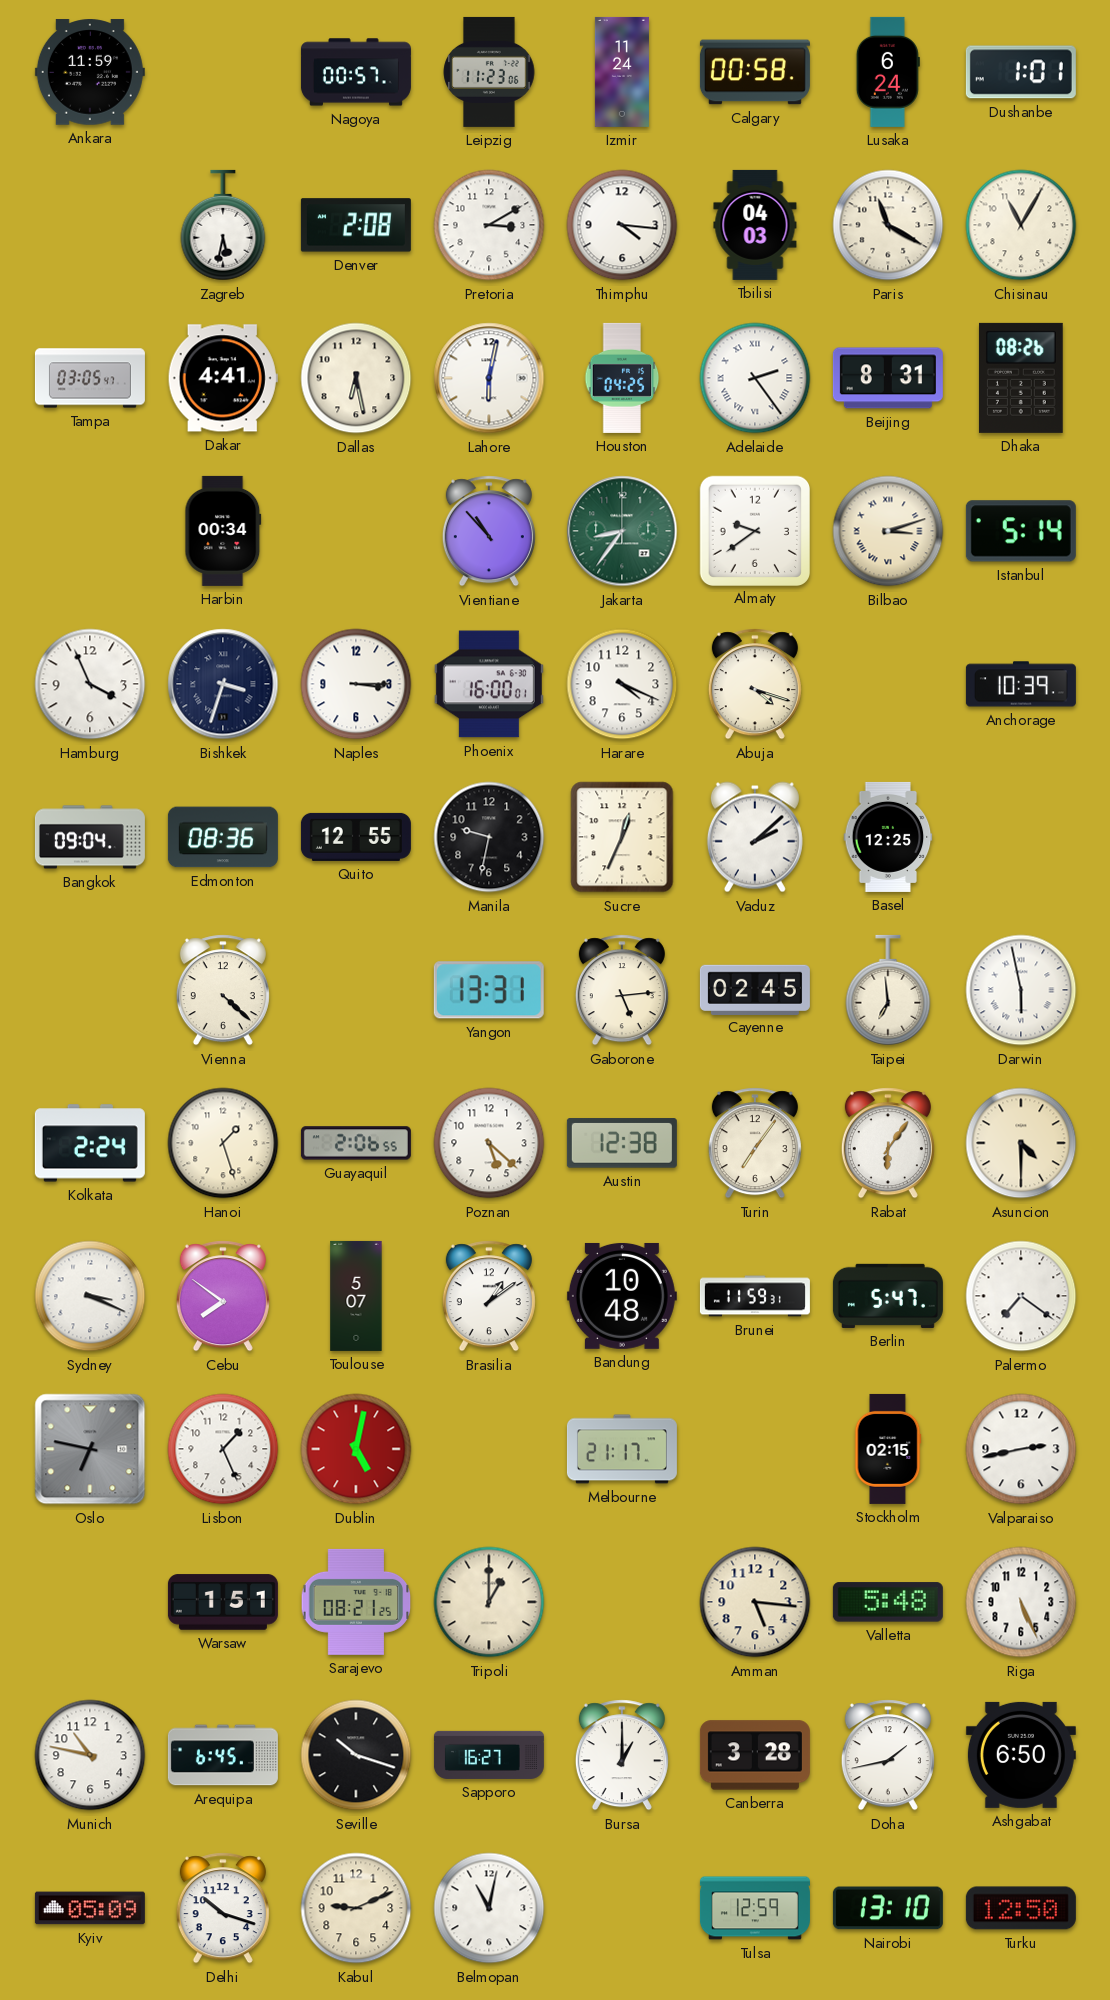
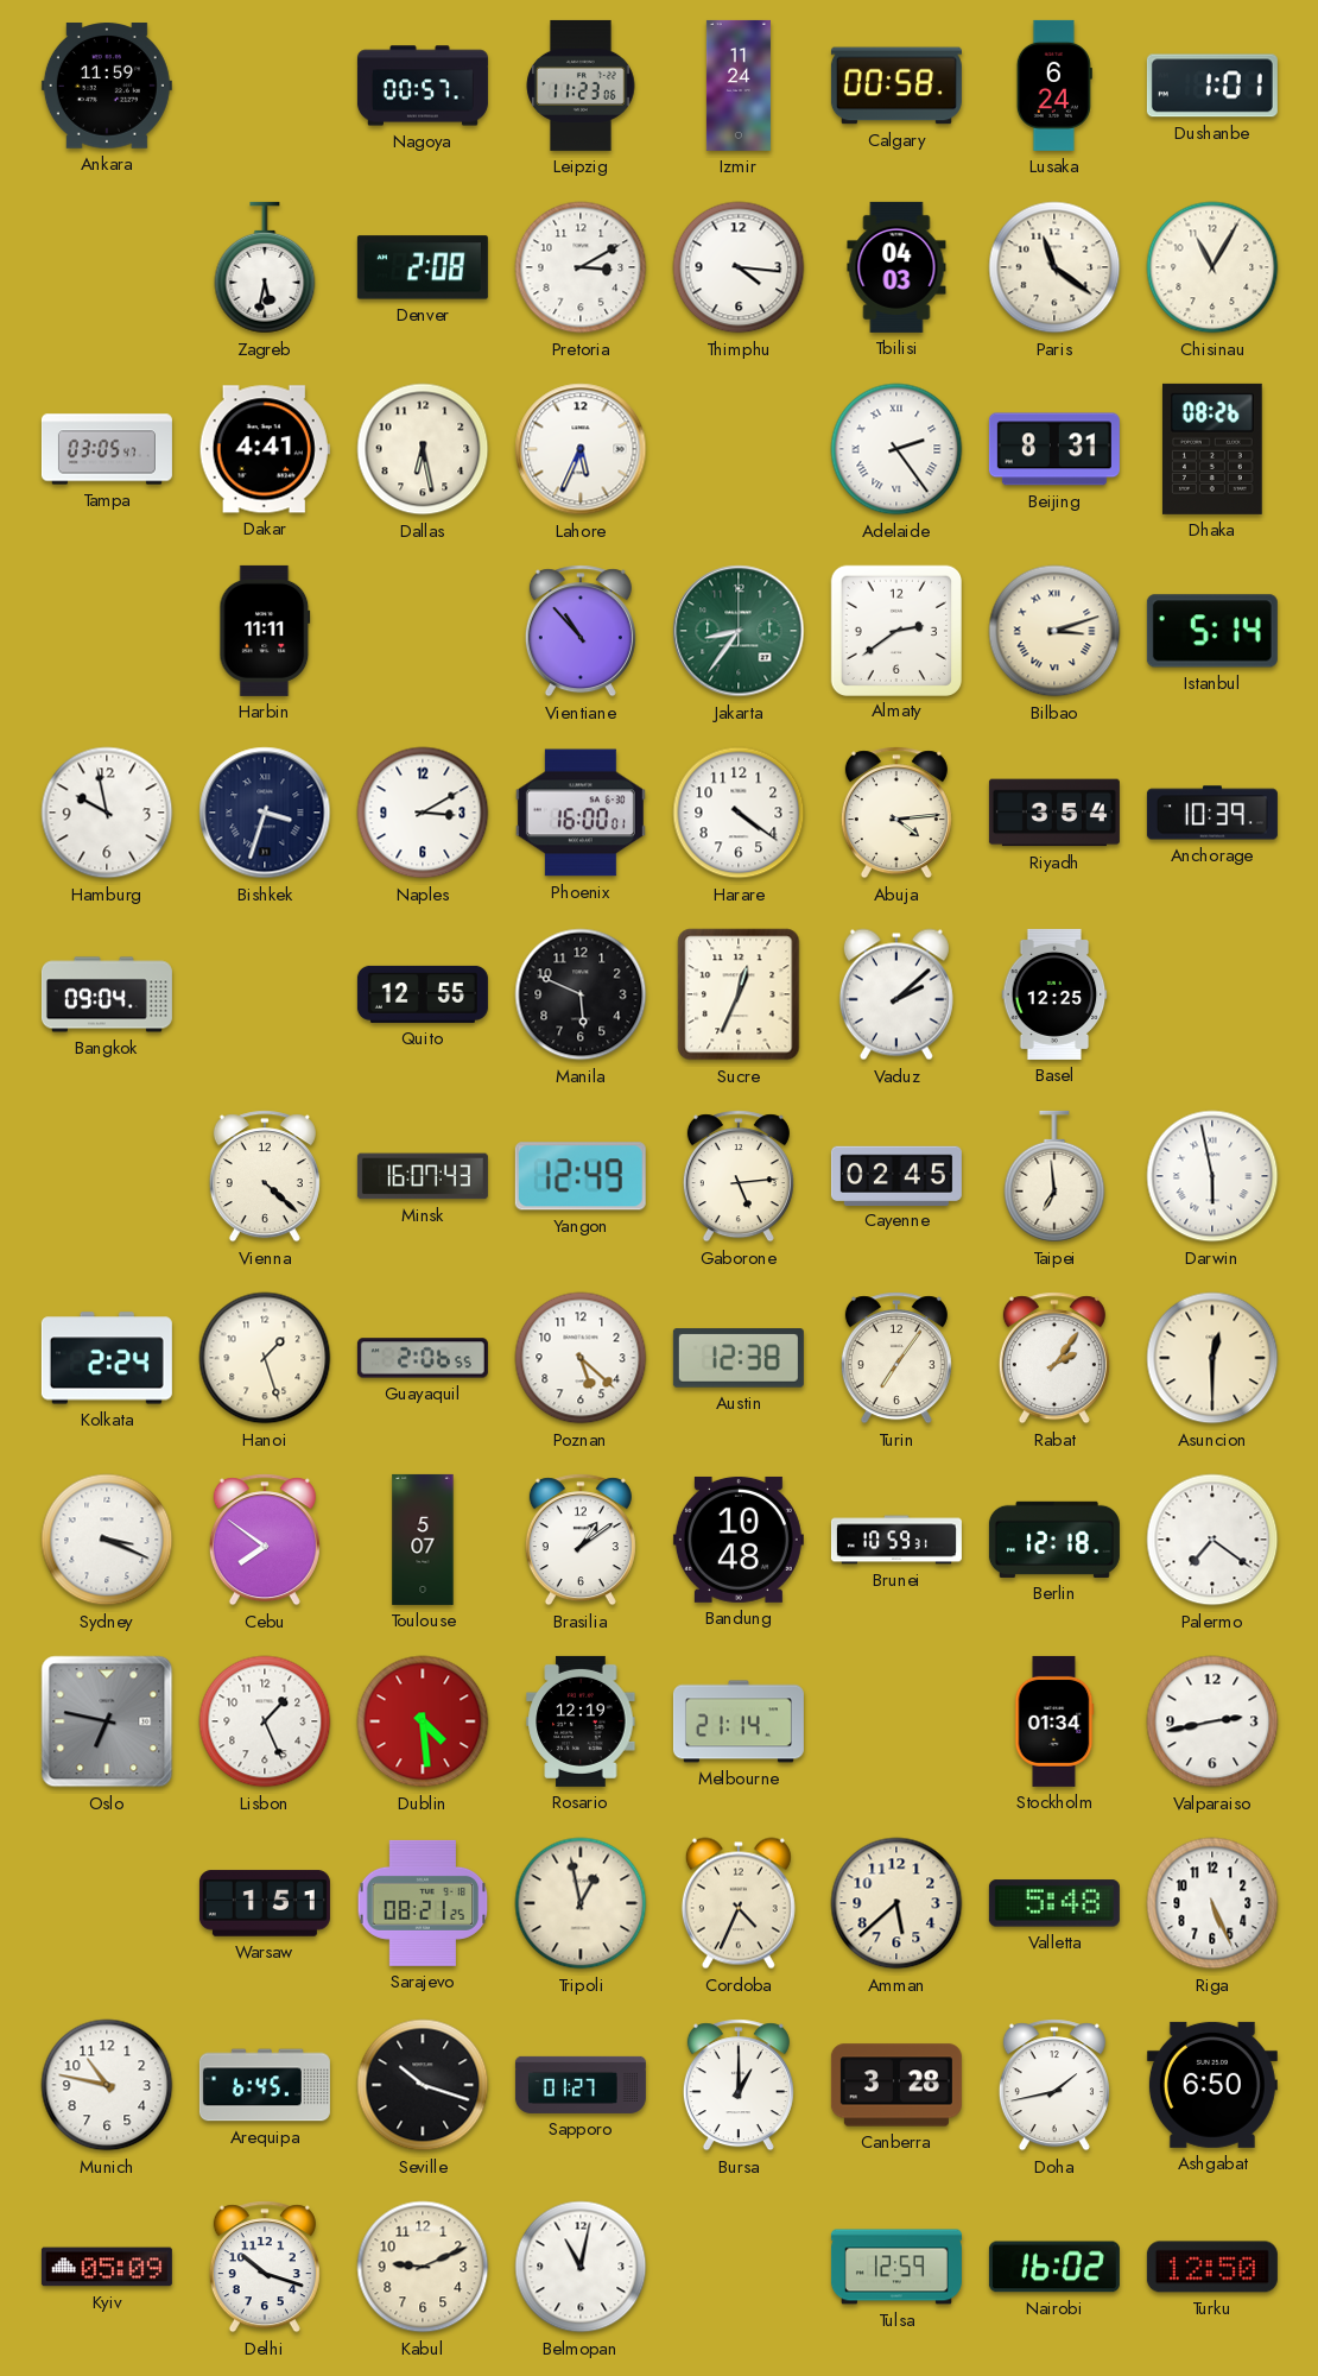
Paris: 11:20 -> 11:21
Lahore: 6:02 -> 5:34
Houston: 04:25 -> none
Harbin: 00:34 -> 11:11
Almaty: 9:39 -> 2:39
Hamburg: 3:56 -> 9:58
Naples: 3:15 -> 3:10
Harare: 4:19 -> 4:21
Abuja: 4:18 -> 4:14
Riyadh: none -> 3:54
Edmonton: 08:36 -> none
Manila: 9:32 -> 5:49
Minsk: none -> 16:07
Yangon: 13:31 -> 12:49
Rabat: 6:06 -> 2:06
Asuncion: 4:30 -> 12:30
Brunei: 11:59 -> 10:59
Berlin: 5:47 -> 12:18
Dublin: 5:02 -> 4:29
Rosario: none -> 12:19
Melbourne: 21:17 -> 21:14
Stockholm: 02:15 -> 01:34
Tripoli: 1:00 -> 12:58
Cordoba: none -> 4:34
Amman: 5:16 -> 5:38
Sapporo: 16:27 -> 01:27
Nairobi: 13:10 -> 16:02
